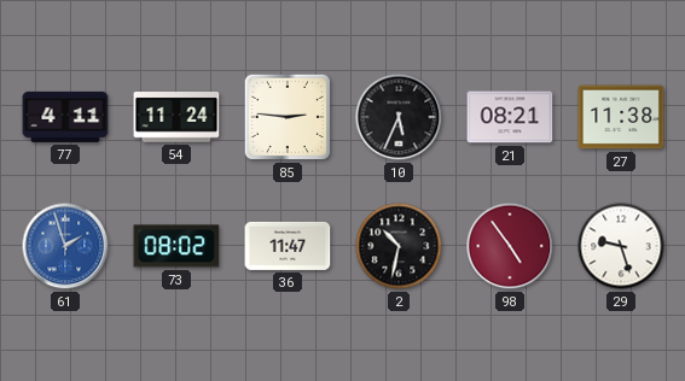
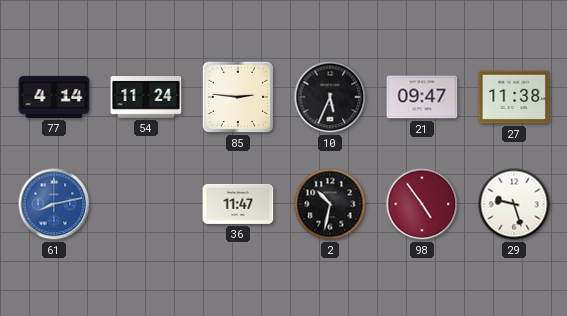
77: 4:11 -> 4:14
21: 08:21 -> 09:47
61: 1:57 -> 8:13
73: 08:02 -> none
